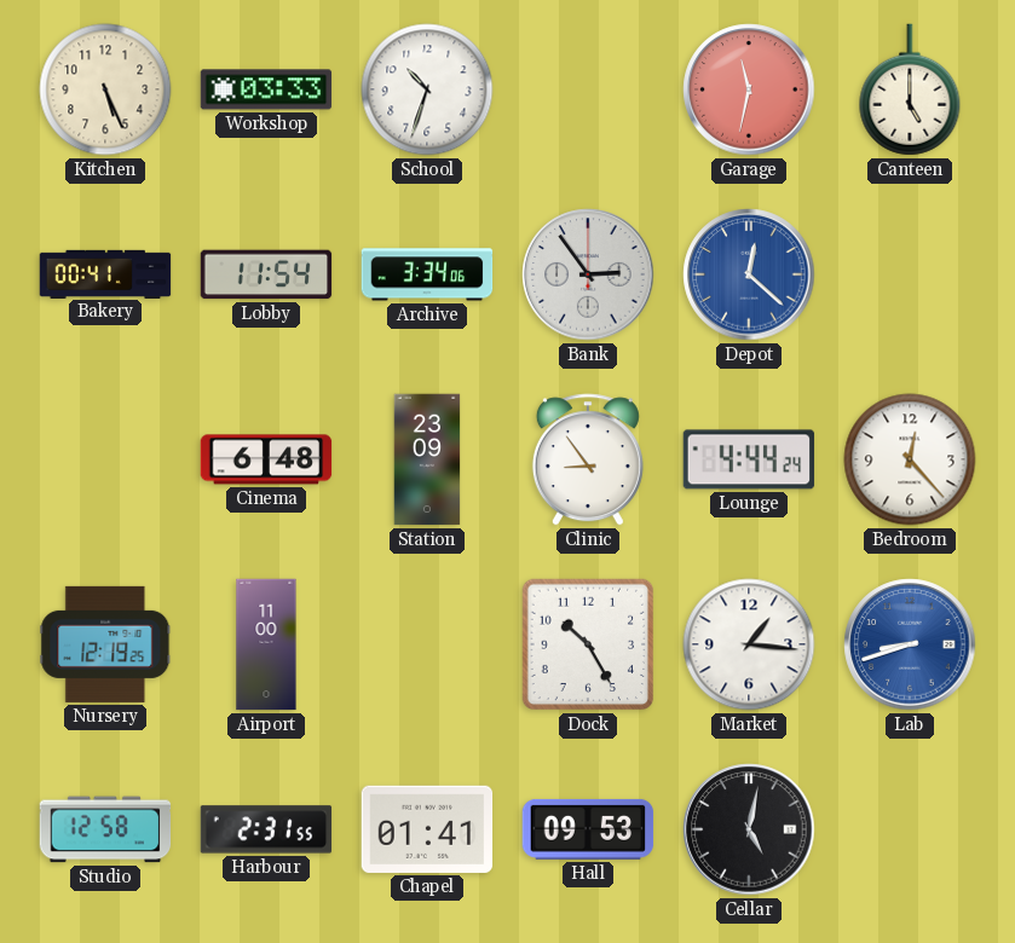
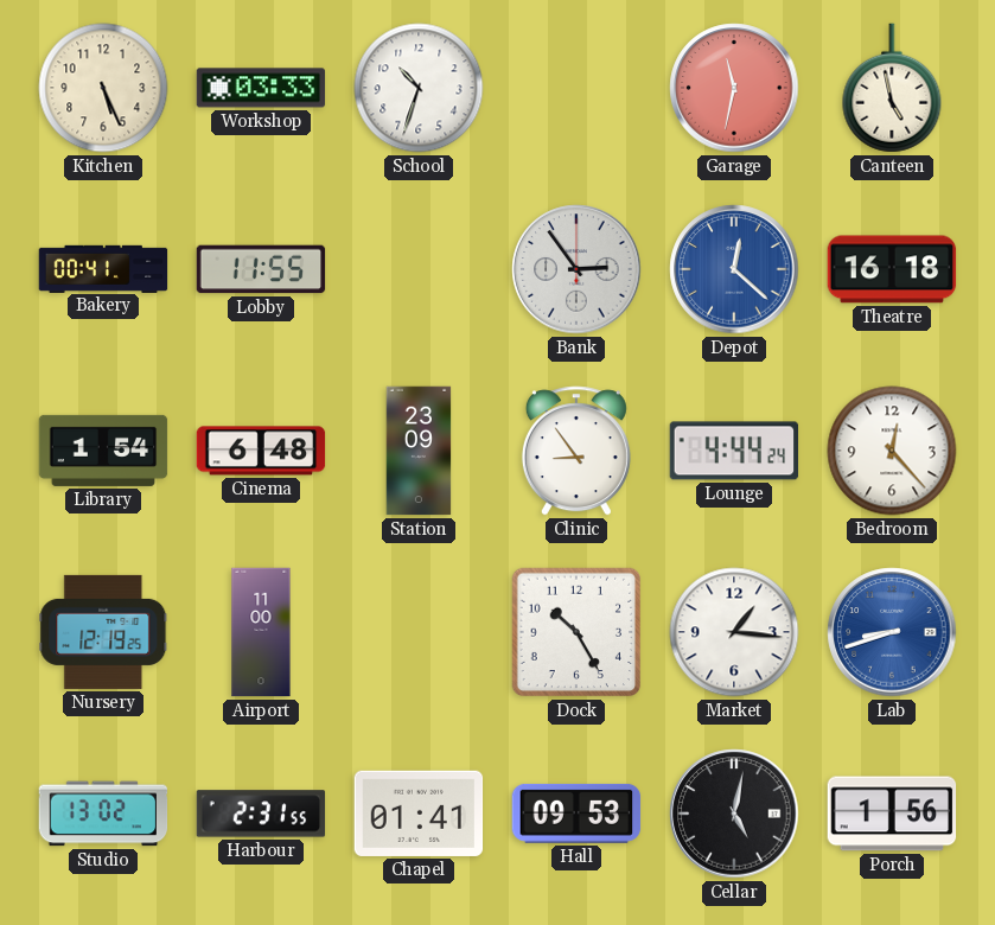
Canteen: 5:00 -> 4:58
Lobby: 11:54 -> 11:55
Archive: 3:34 -> none
Theatre: none -> 16:18
Library: none -> 1:54
Studio: 12:58 -> 13:02
Porch: none -> 1:56
